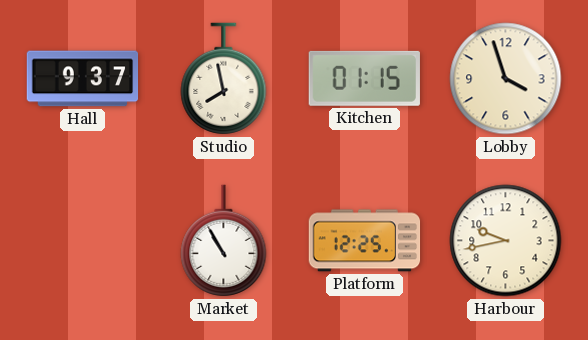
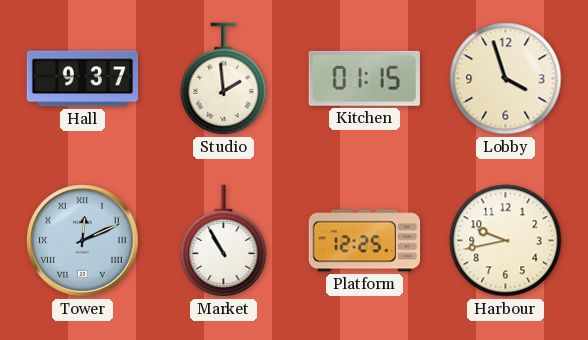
Studio: 7:58 -> 1:59
Tower: none -> 12:11
